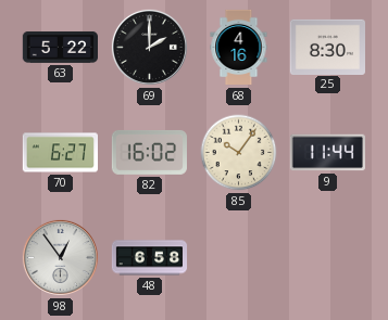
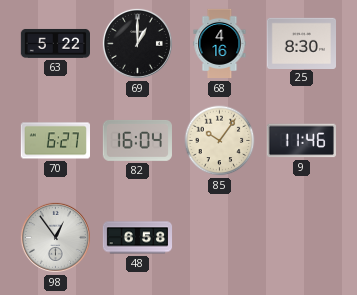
69: 2:00 -> 1:00
82: 16:02 -> 16:04
9: 11:44 -> 11:46
